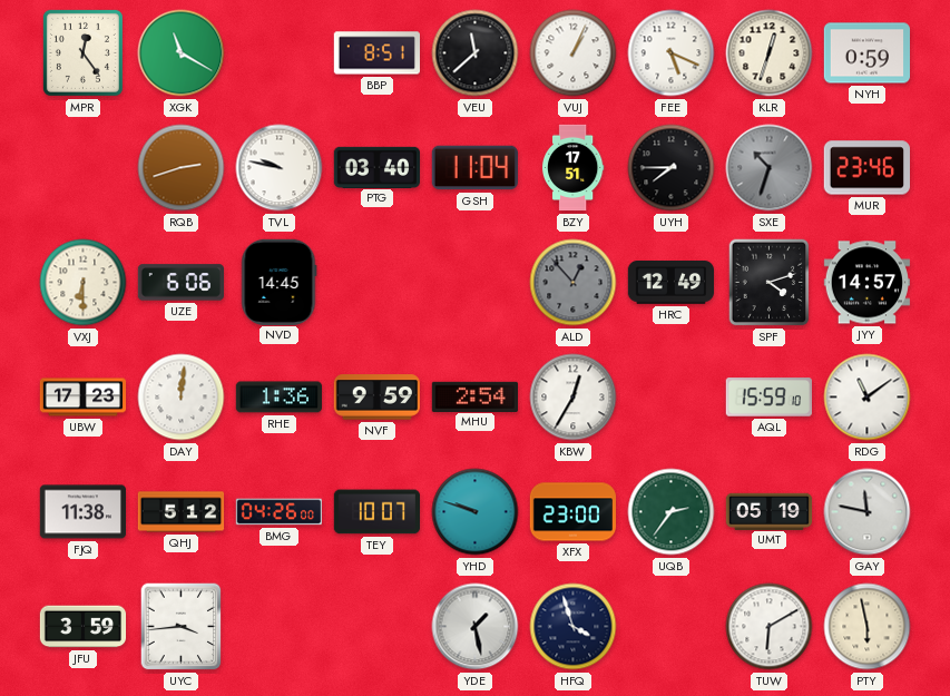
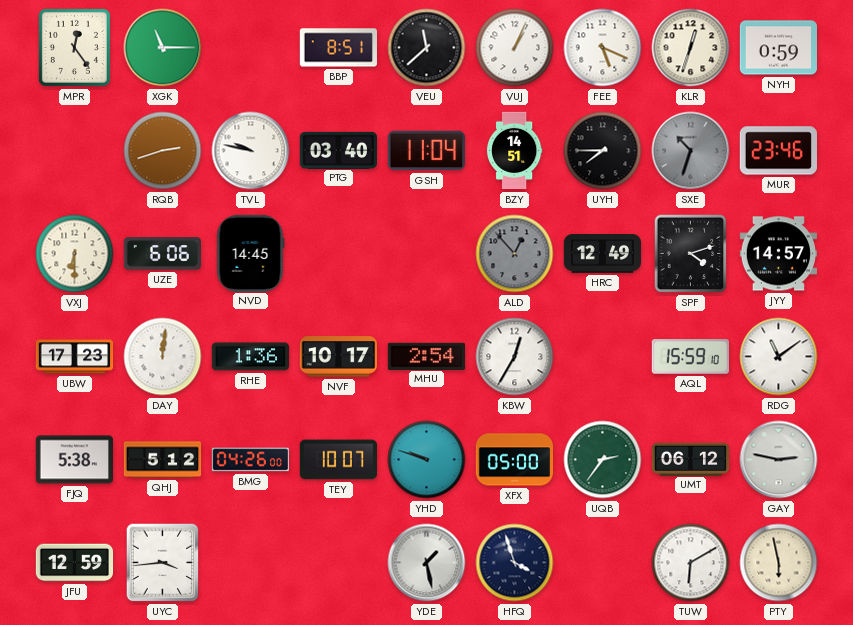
XGK: 11:20 -> 11:15
BZY: 17:51 -> 14:51
NVF: 9:59 -> 10:17
FJQ: 11:38 -> 5:38
XFX: 23:00 -> 05:00
UMT: 05:19 -> 06:12
GAY: 11:47 -> 2:47
JFU: 3:59 -> 12:59
